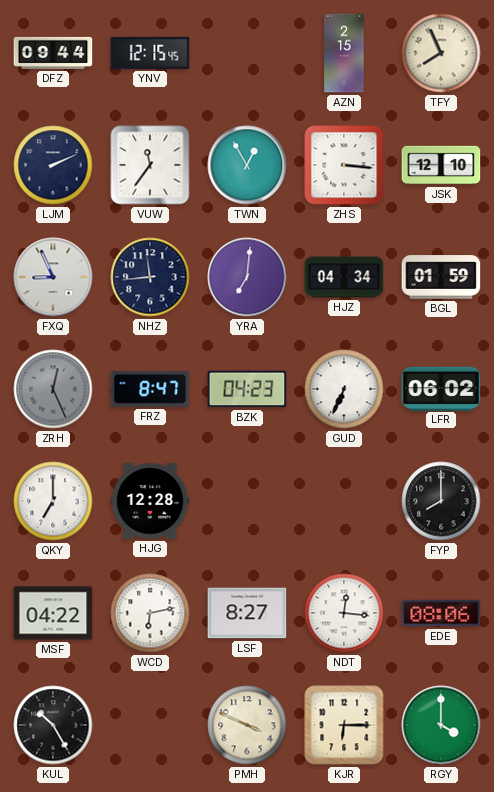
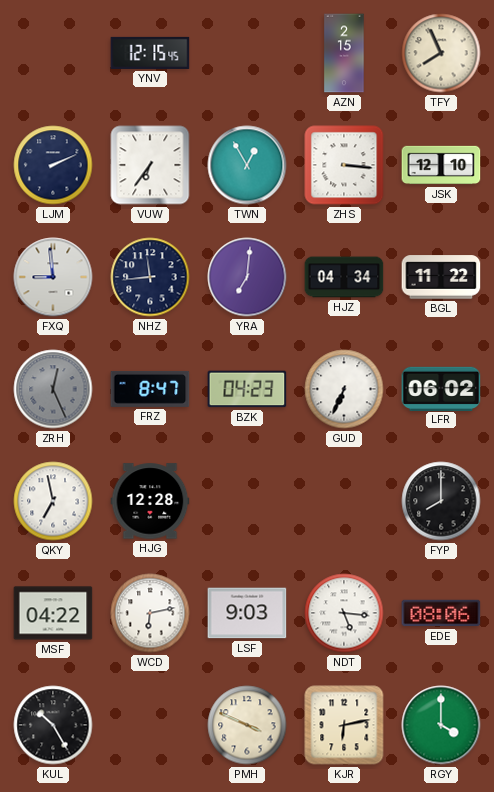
DFZ: 09:44 -> none
VUW: 11:36 -> 6:36
FXQ: 8:56 -> 8:59
BGL: 01:59 -> 11:22
QKY: 7:00 -> 6:58
LSF: 8:27 -> 9:03
NDT: 12:16 -> 5:16
KJR: 6:15 -> 6:13
